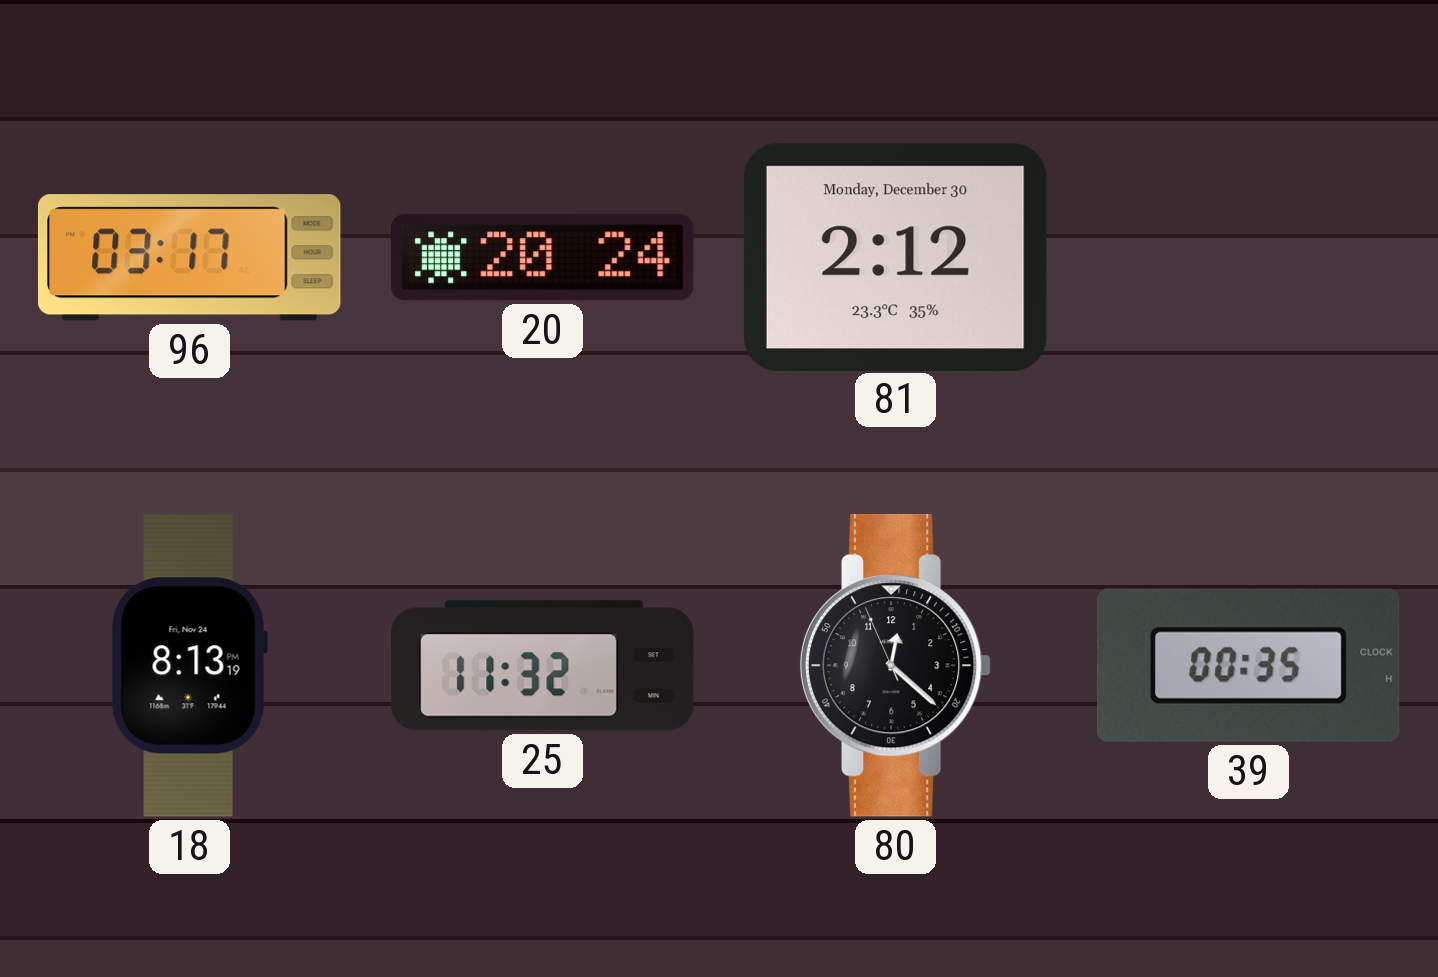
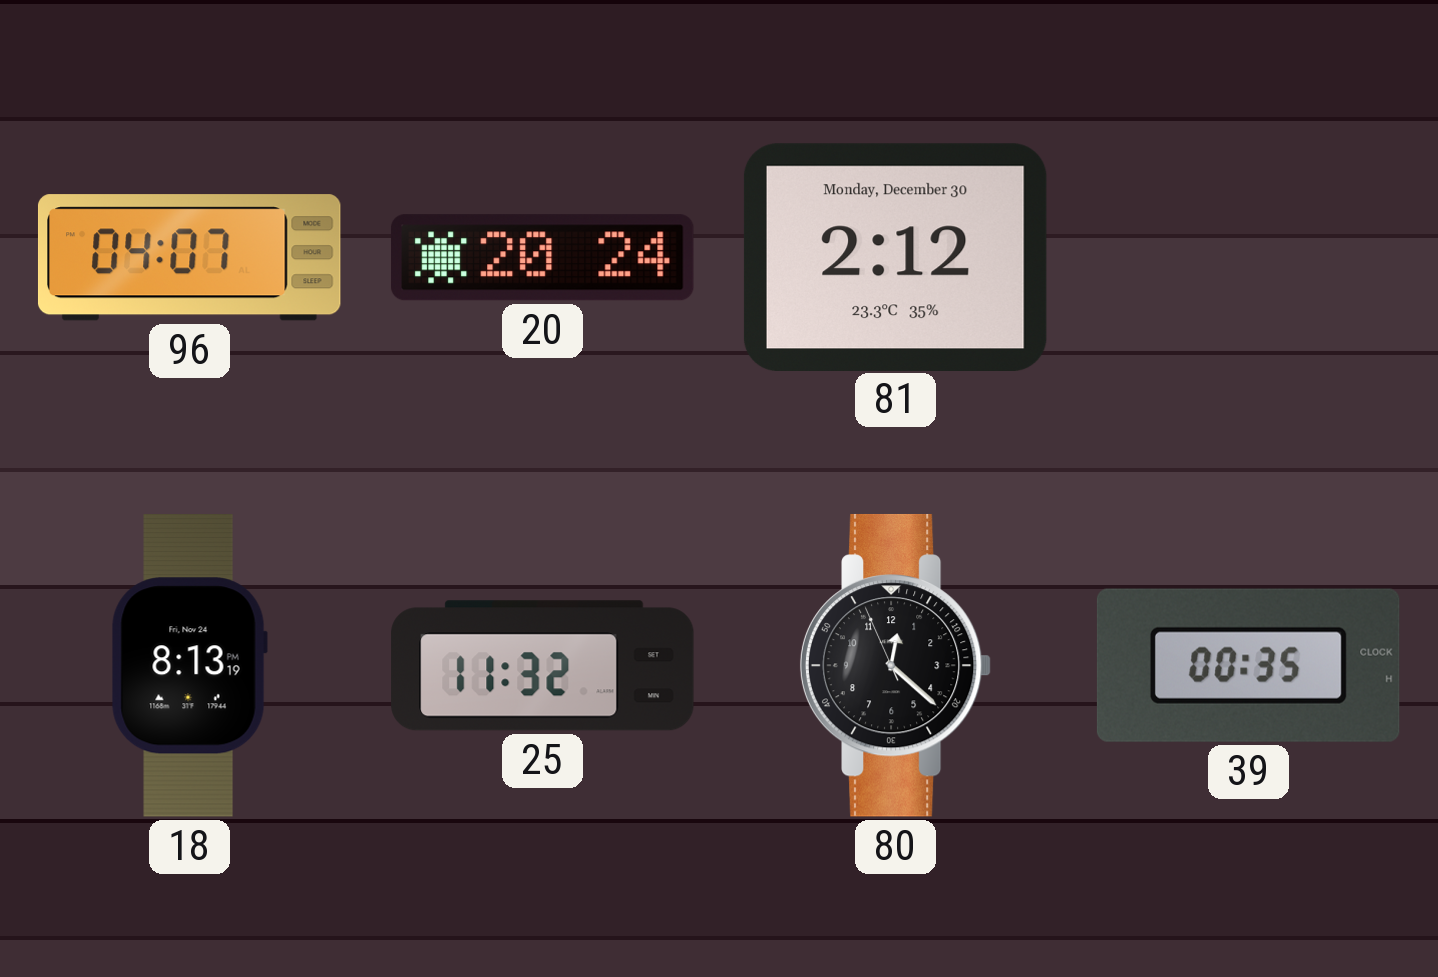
96: 03:17 -> 04:07
